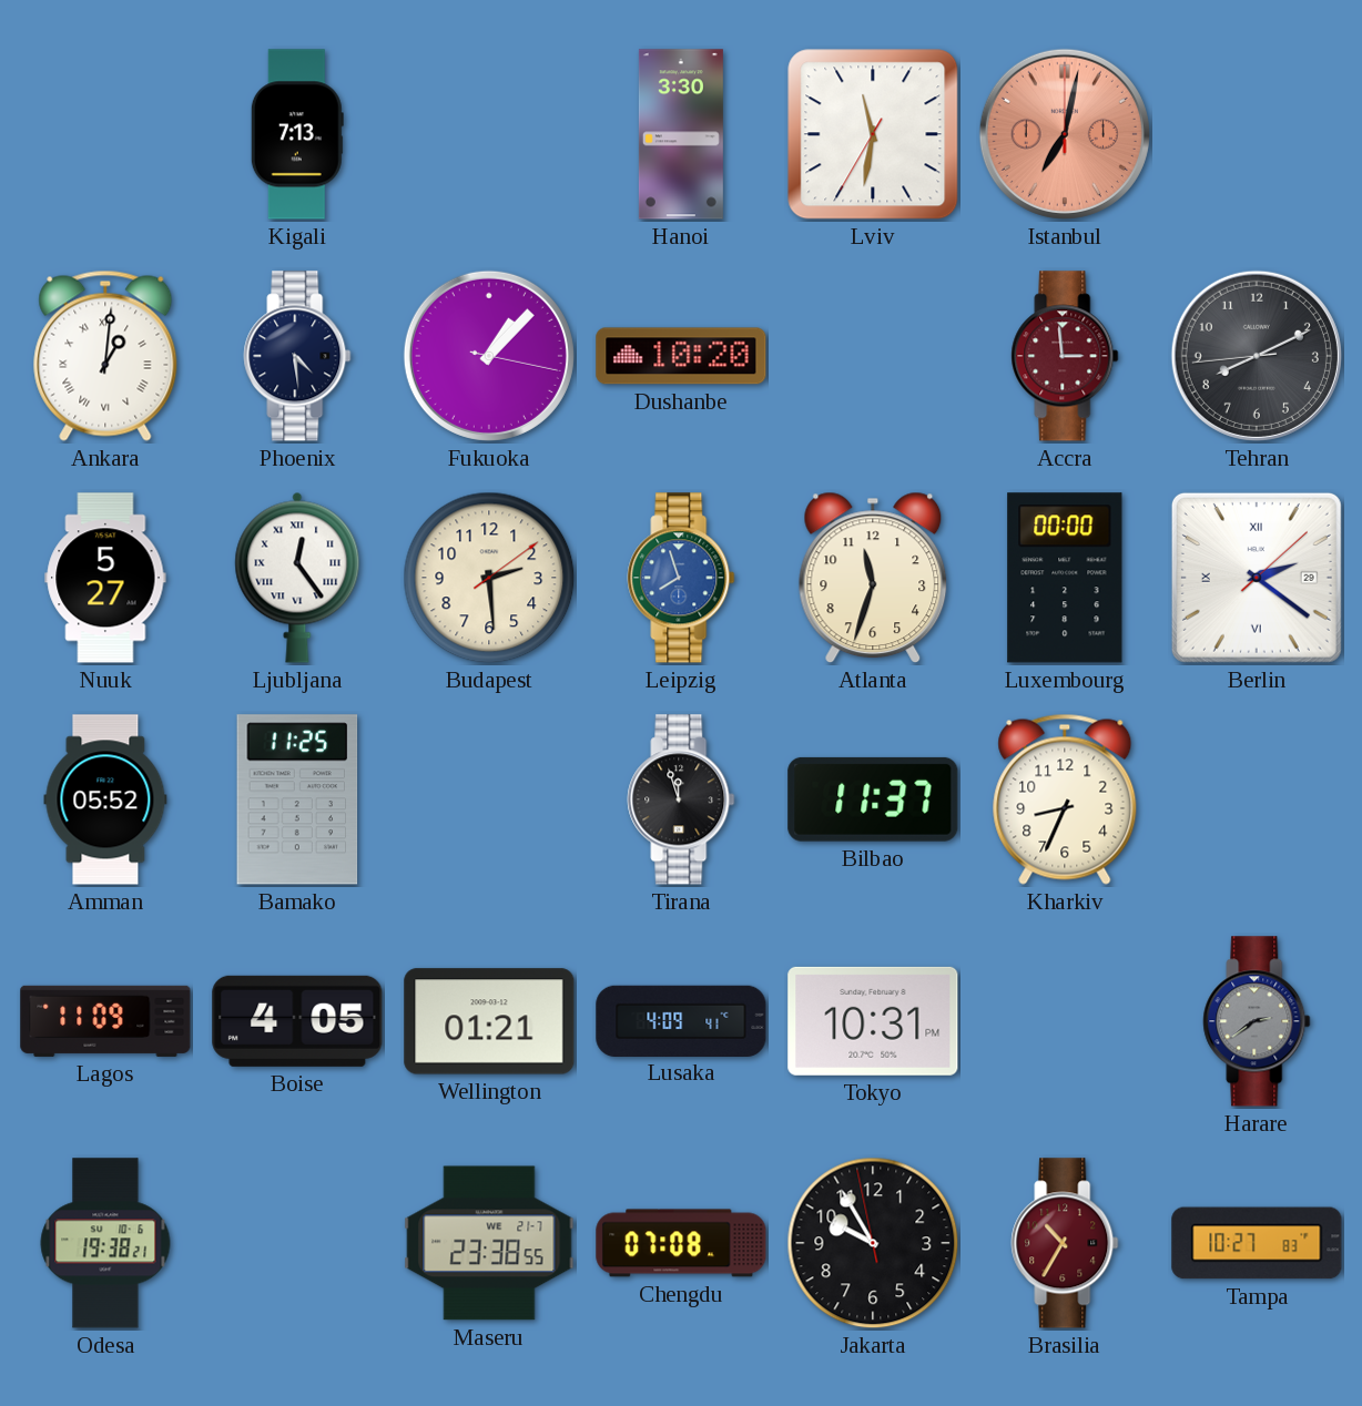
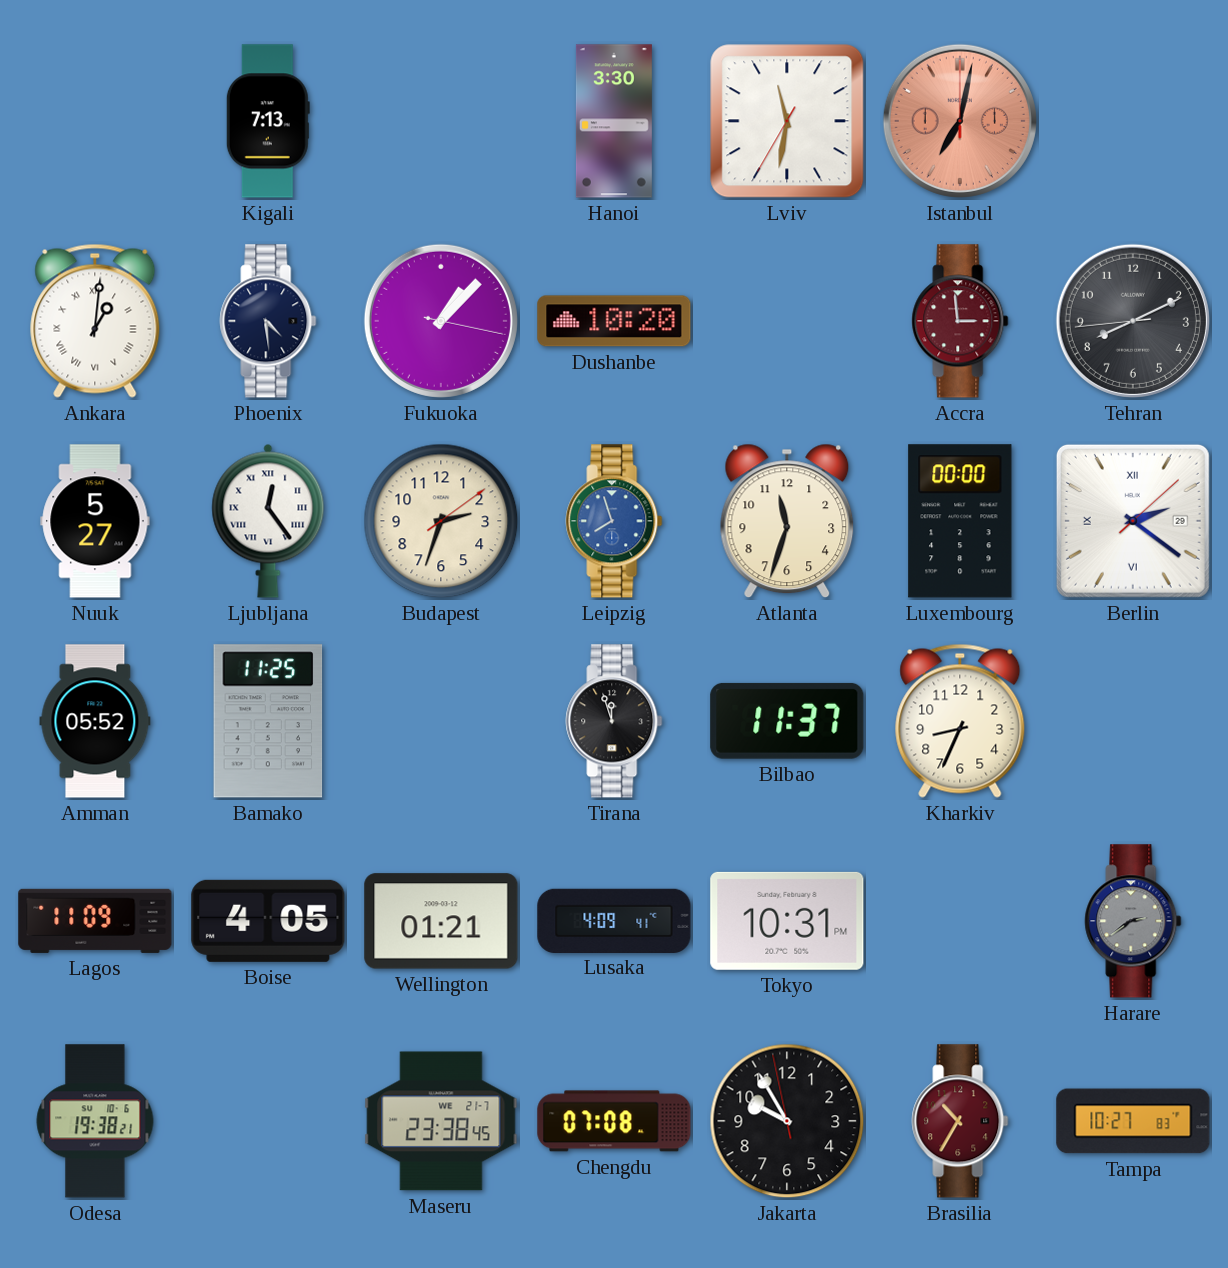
Budapest: 2:29 -> 2:33
Maseru: 23:38:55 -> 23:38:45
